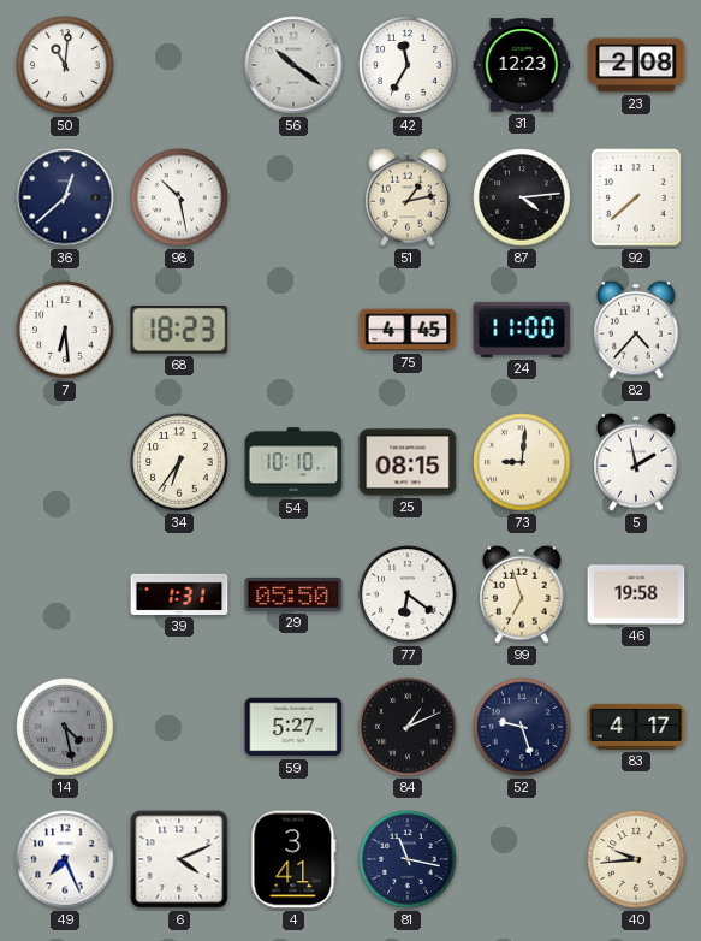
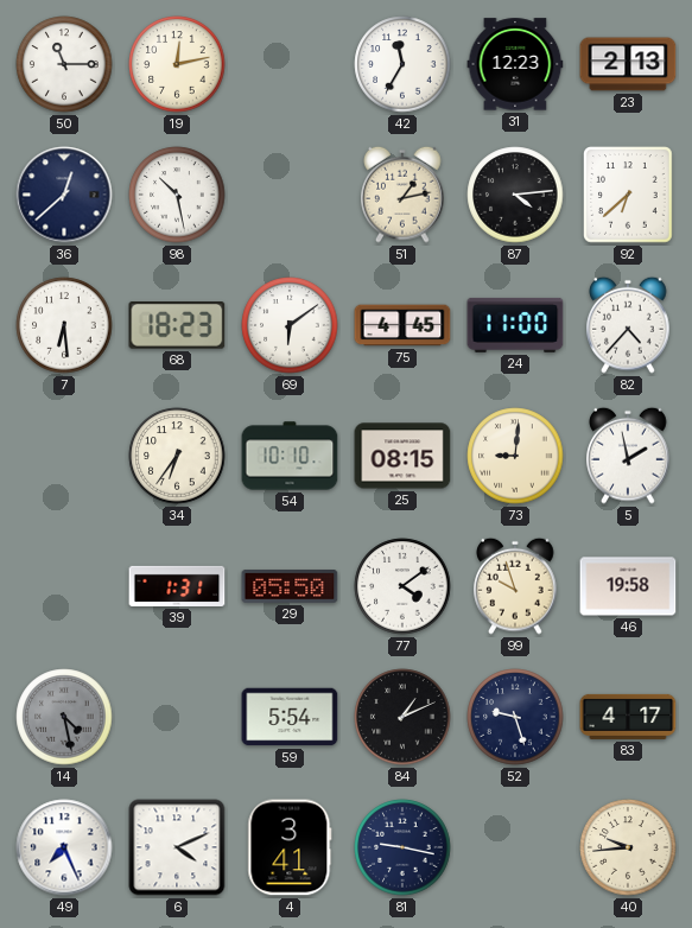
50: 11:01 -> 11:15
19: none -> 12:13
56: 10:21 -> none
23: 2:08 -> 2:13
92: 7:38 -> 6:38
69: none -> 6:09
77: 6:21 -> 4:09
99: 6:57 -> 9:57
59: 5:27 -> 5:54
81: 11:17 -> 9:17
